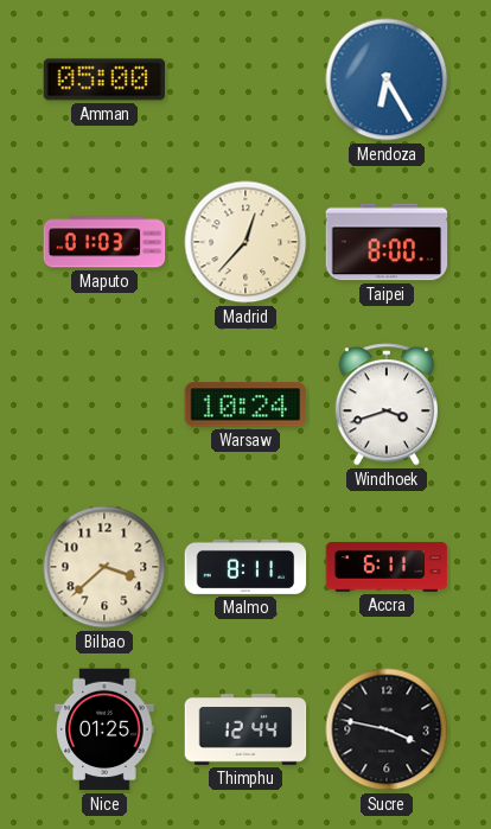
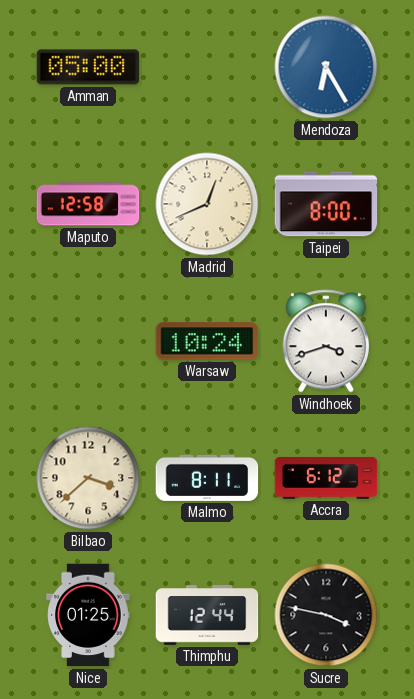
Maputo: 01:03 -> 12:58
Madrid: 12:37 -> 12:41
Accra: 6:11 -> 6:12
